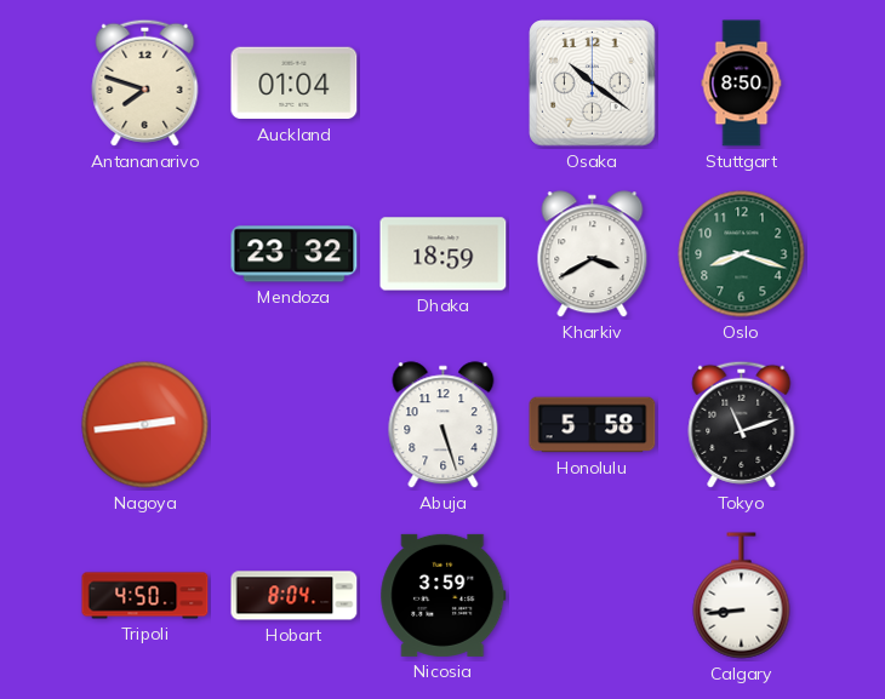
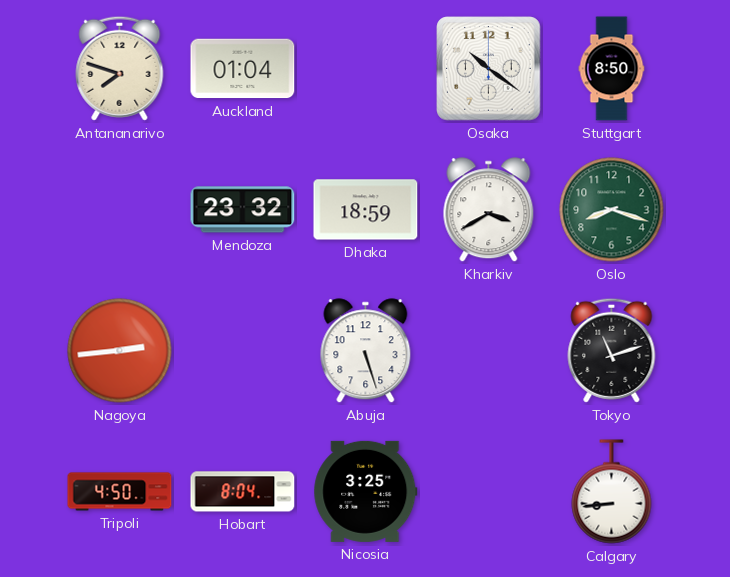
Honolulu: 5:58 -> none
Nicosia: 3:59 -> 3:25
